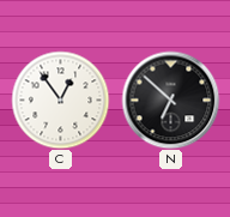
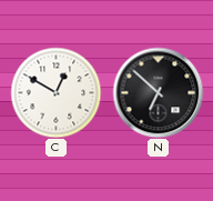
C: 12:54 -> 12:50
